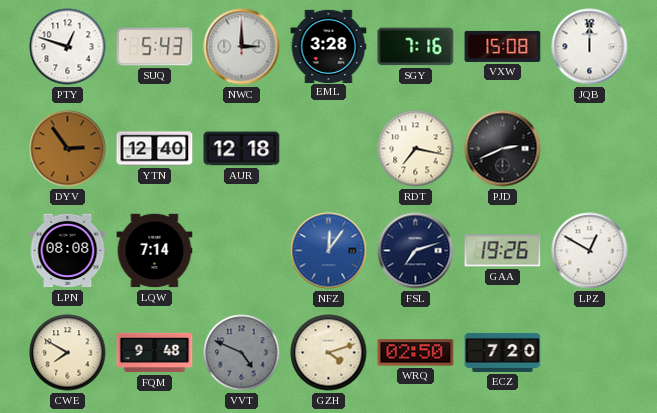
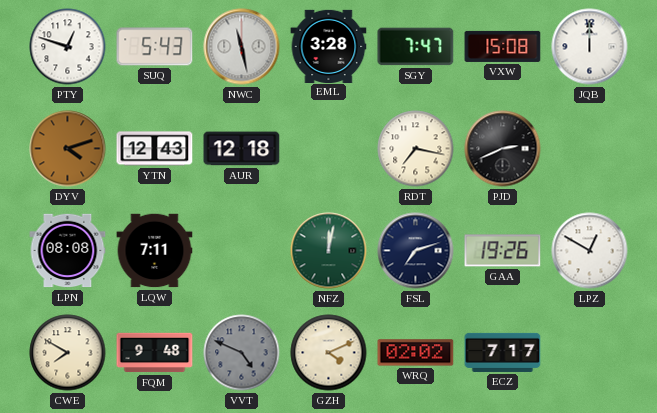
NWC: 3:00 -> 11:28
SGY: 7:16 -> 7:47
DYV: 2:54 -> 4:12
YTN: 12:40 -> 12:43
LQW: 7:14 -> 7:11
NFZ: 12:06 -> 12:02
NFZ dial: blue -> green
GZH: 4:12 -> 4:11
WRQ: 02:50 -> 02:02
ECZ: 7:20 -> 7:17
